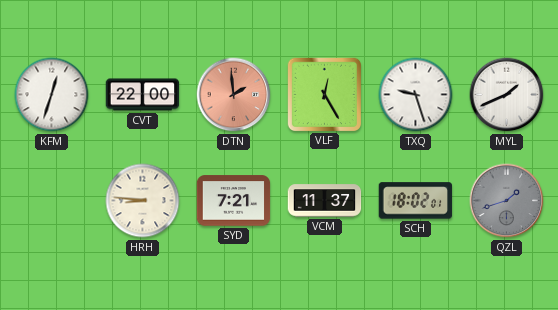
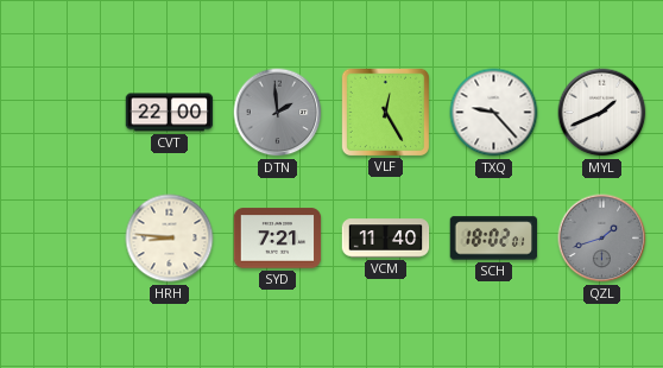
KFM: 12:33 -> none
DTN dial: salmon -> grey
TXQ: 9:27 -> 9:23
VCM: 11:37 -> 11:40
